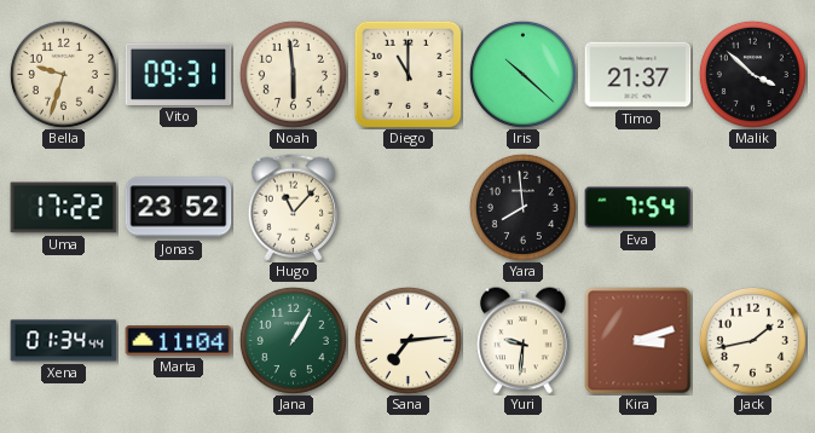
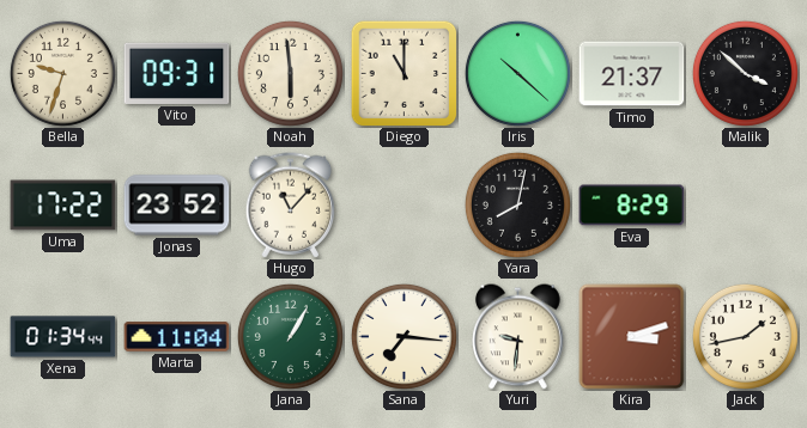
Yara: 7:59 -> 8:02
Eva: 7:54 -> 8:29
Sana: 7:14 -> 7:16
